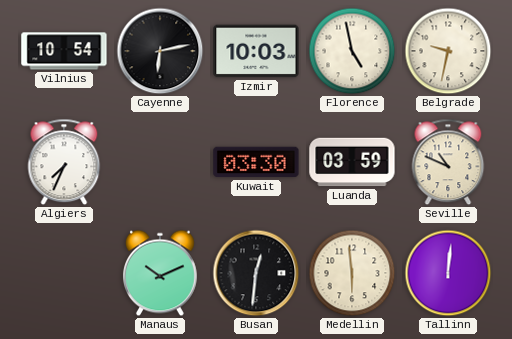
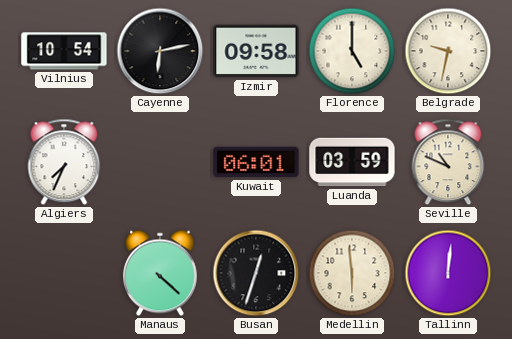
Izmir: 10:03 -> 09:58
Florence: 4:58 -> 5:00
Kuwait: 03:30 -> 06:01
Manaus: 10:11 -> 4:22
Busan: 12:31 -> 12:33
